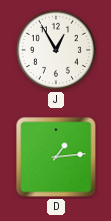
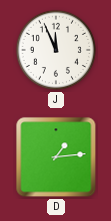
J: 12:55 -> 11:56
